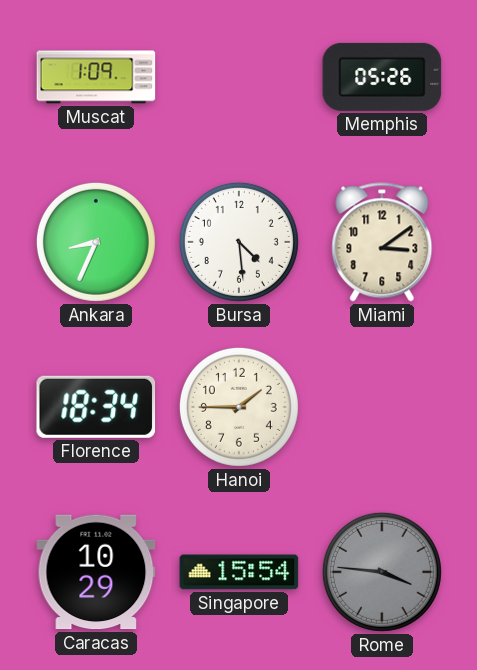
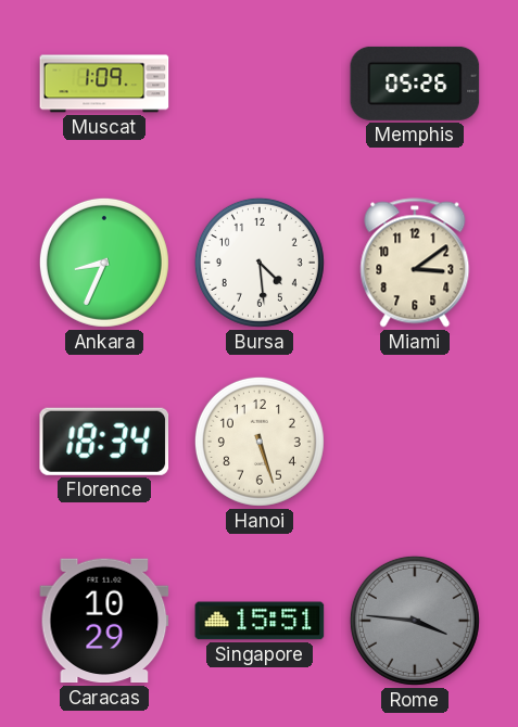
Hanoi: 1:45 -> 5:27
Singapore: 15:54 -> 15:51
